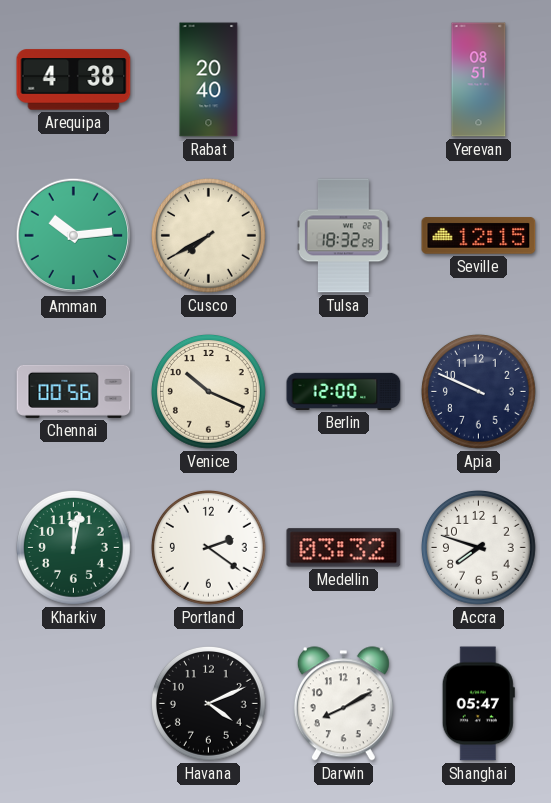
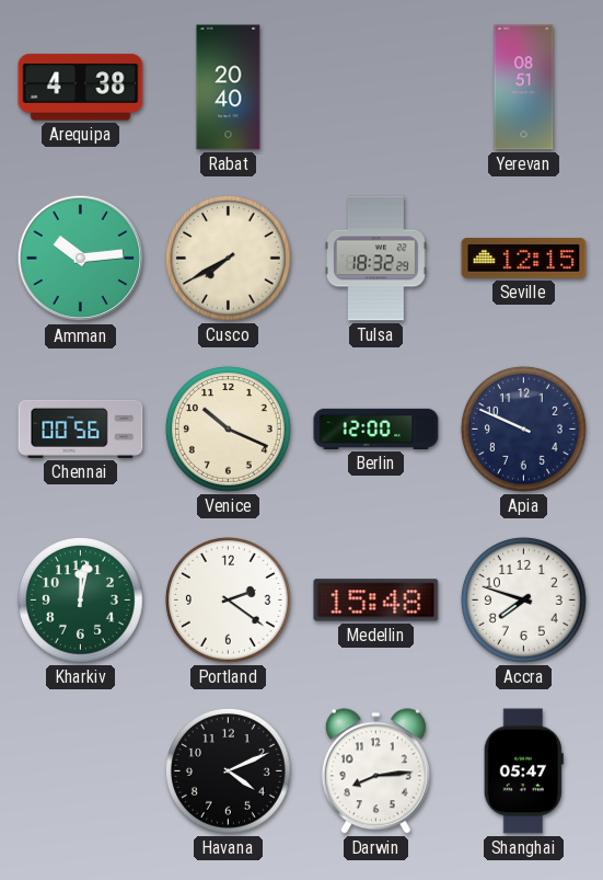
Medellin: 03:32 -> 15:48
Darwin: 8:10 -> 8:14
